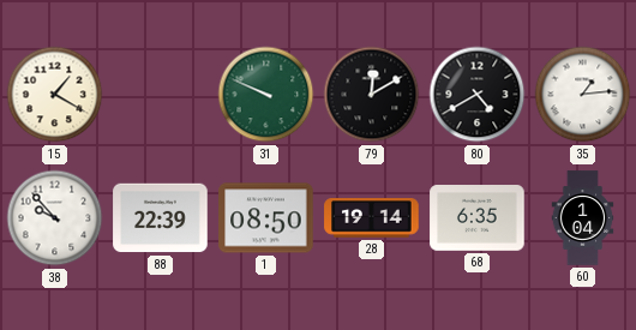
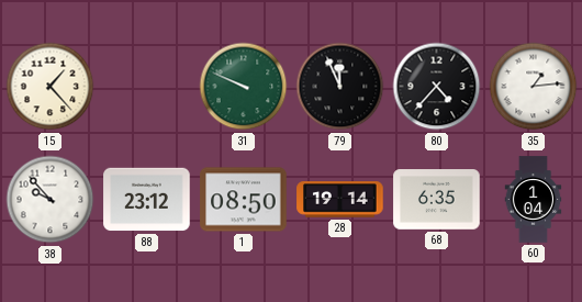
15: 1:20 -> 1:23
79: 12:10 -> 11:56
80: 4:40 -> 4:37
88: 22:39 -> 23:12
